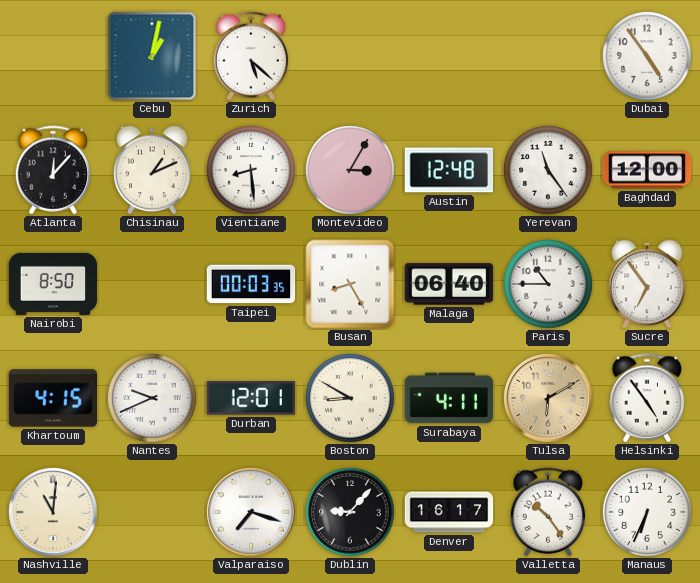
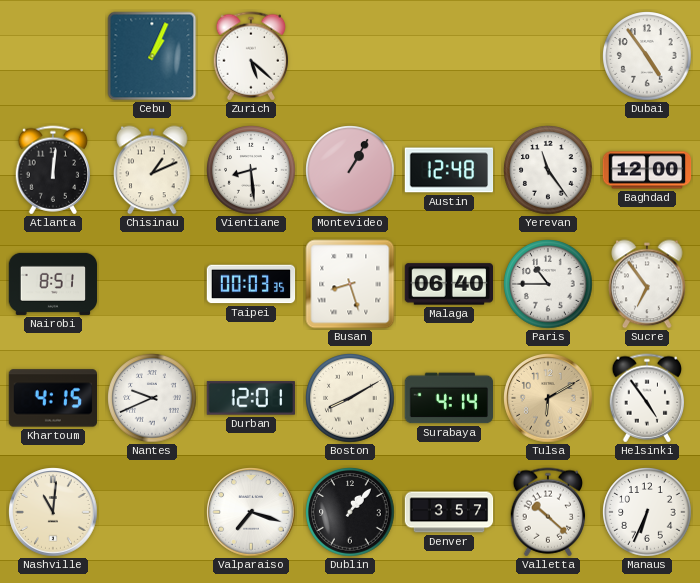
Cebu: 1:02 -> 1:04
Atlanta: 12:07 -> 12:01
Montevideo: 3:05 -> 1:05
Nairobi: 8:50 -> 8:51
Busan: 8:25 -> 8:27
Boston: 8:50 -> 8:10
Surabaya: 4:11 -> 4:14
Dublin: 9:07 -> 1:07
Denver: 16:17 -> 3:57
Valletta: 10:24 -> 10:22
